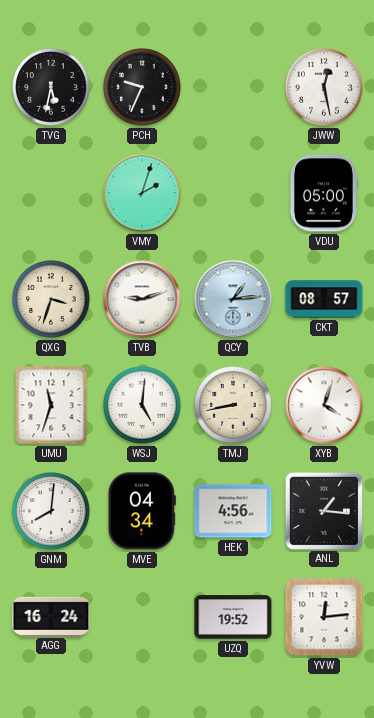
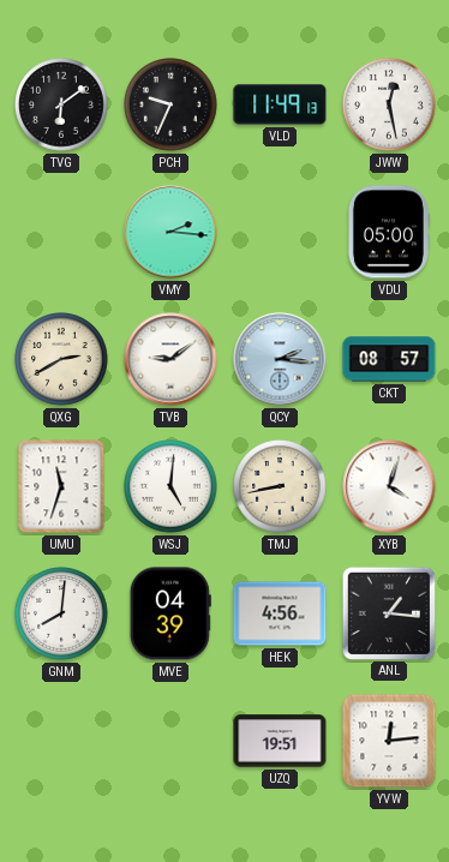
TVG: 5:32 -> 6:09
VLD: none -> 11:49
VMY: 2:03 -> 2:16
QXG: 3:33 -> 2:40
TVB: 9:12 -> 9:09
QCY: 1:14 -> 2:16
MVE: 04:34 -> 04:39
AGG: 16:24 -> none
UZQ: 19:52 -> 19:51
